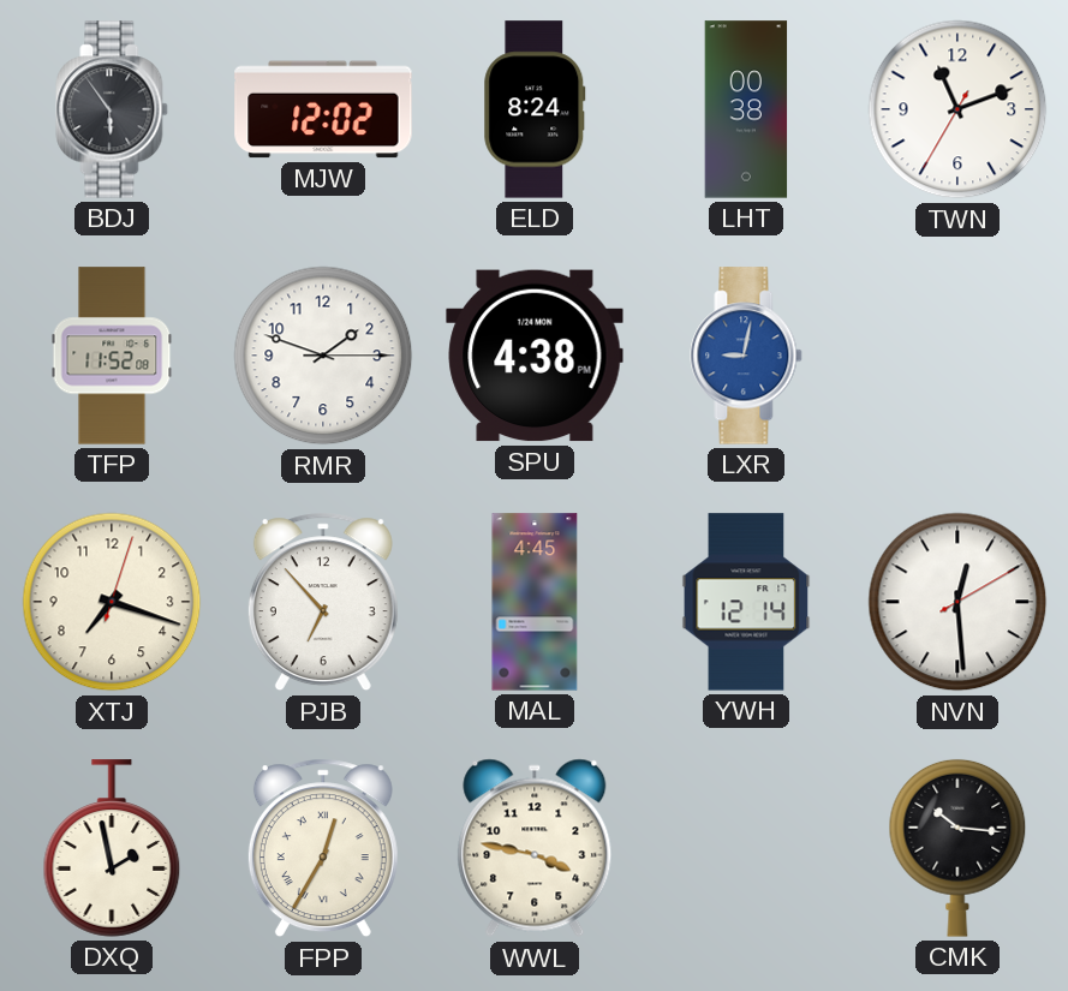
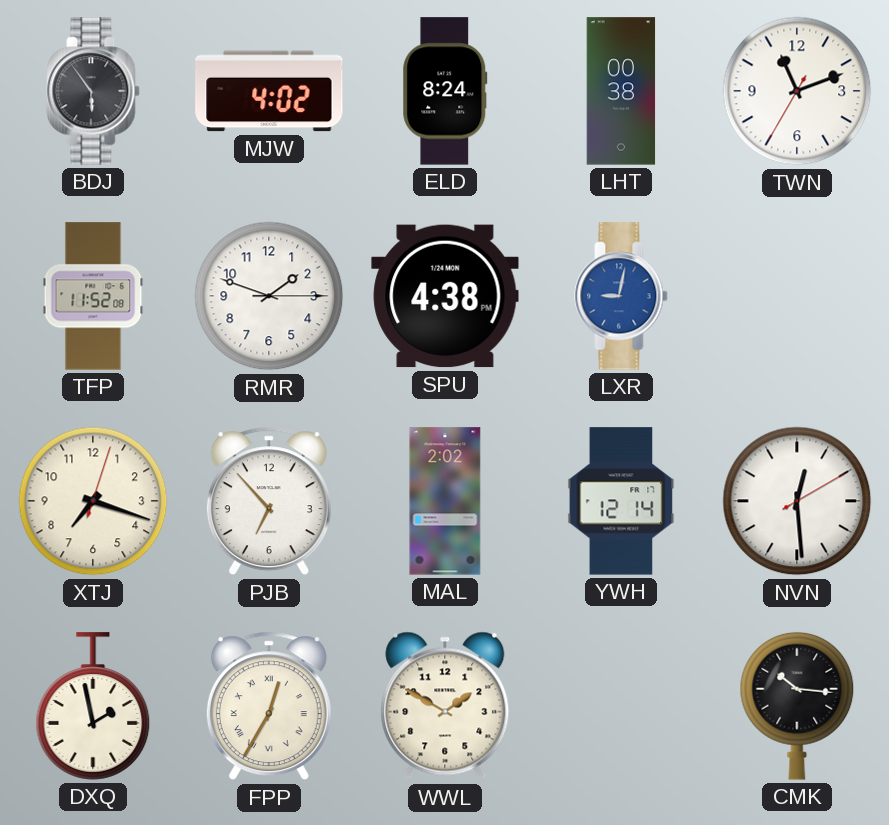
MJW: 12:02 -> 4:02
MAL: 4:45 -> 2:02
WWL: 3:47 -> 1:50
